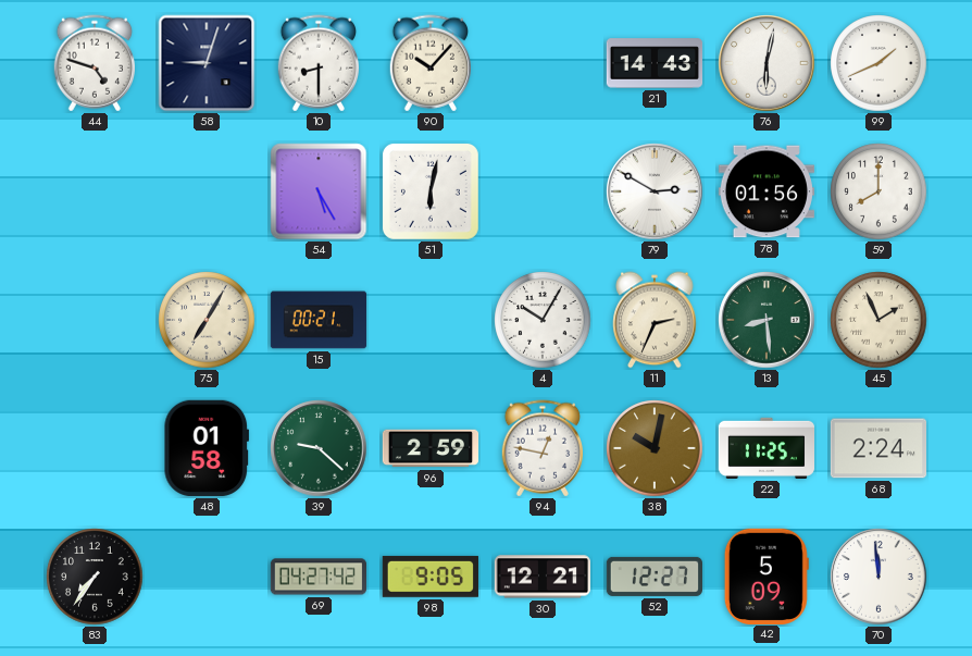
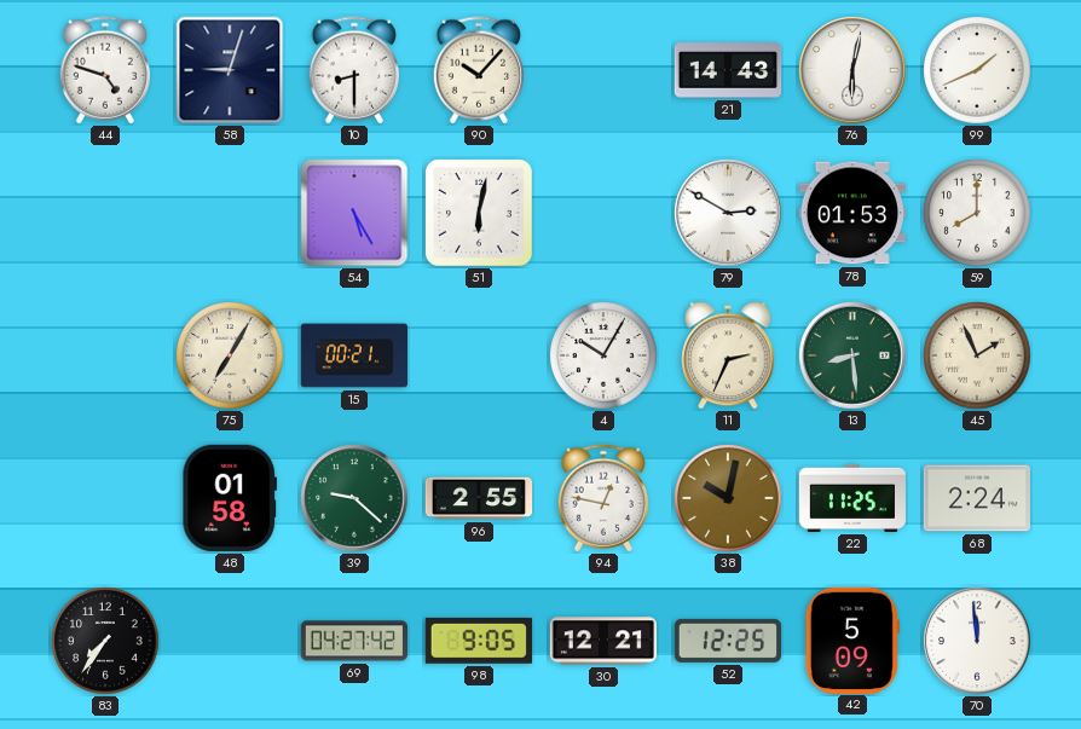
78: 01:56 -> 01:53
96: 2:59 -> 2:55
52: 12:27 -> 12:25
